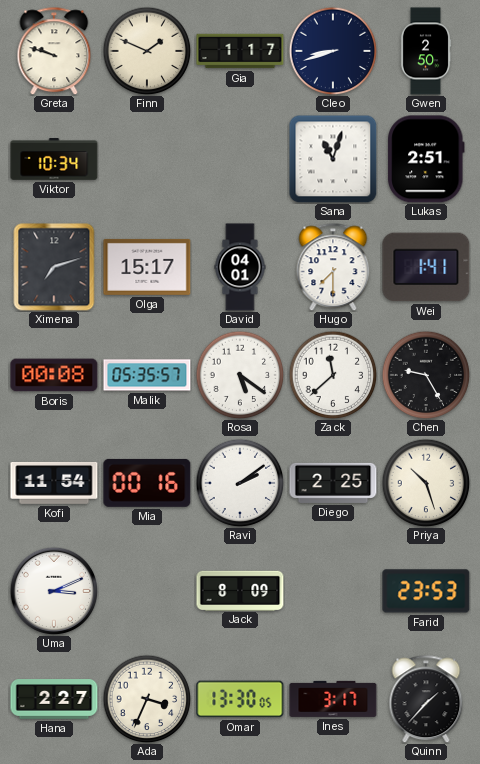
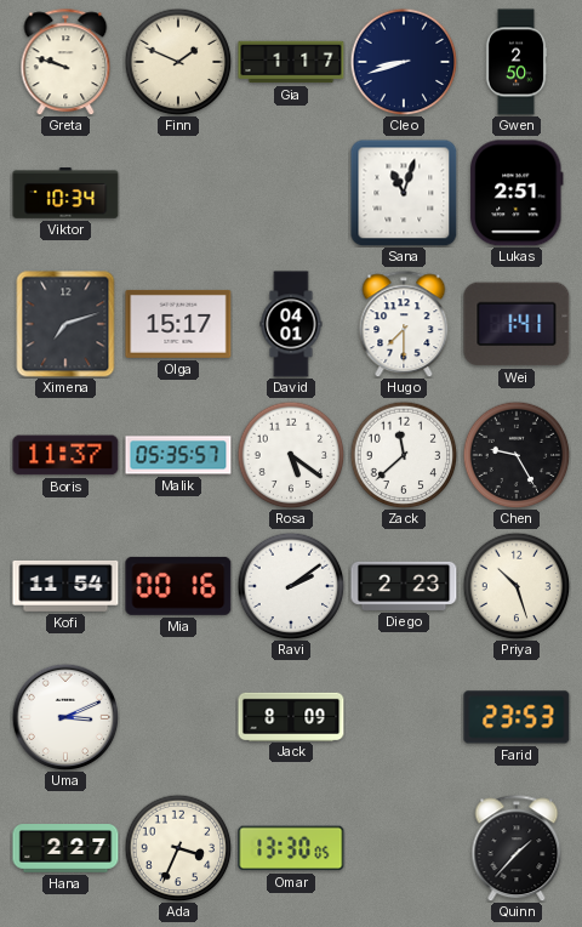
Boris: 00:08 -> 11:37
Diego: 2:25 -> 2:23
Ines: 3:17 -> none
